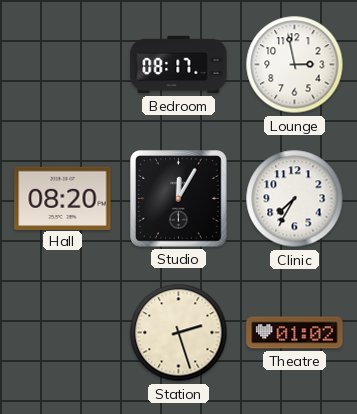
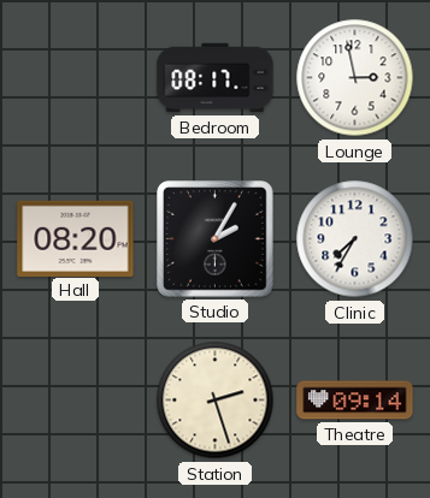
Studio: 12:05 -> 2:05
Theatre: 01:02 -> 09:14
